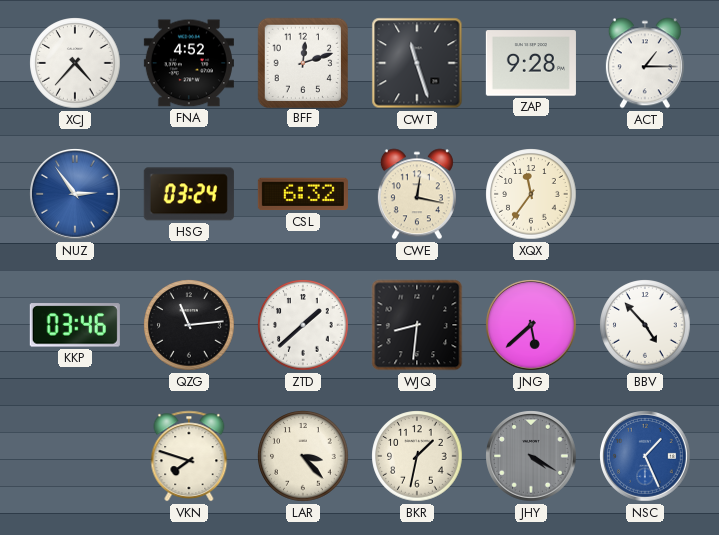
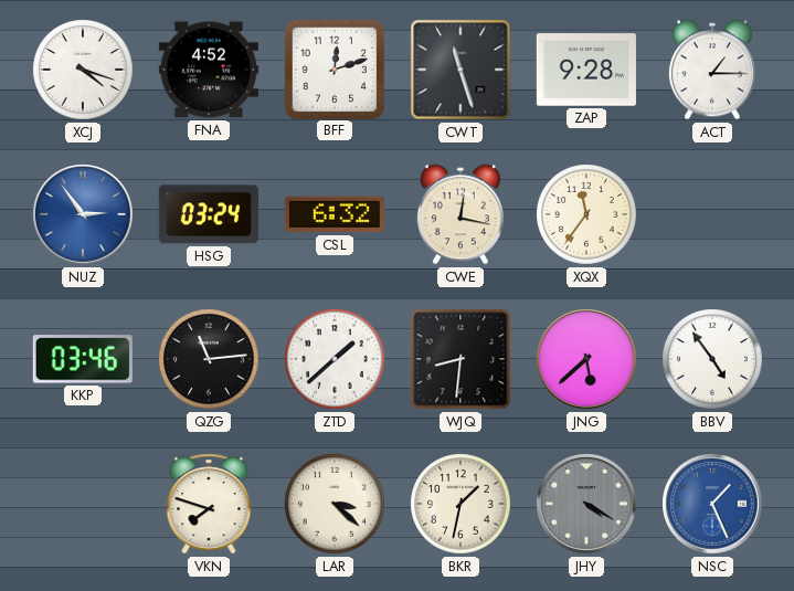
XCJ: 4:37 -> 4:18
BBV: 4:53 -> 4:54
LAR: 3:23 -> 3:22
